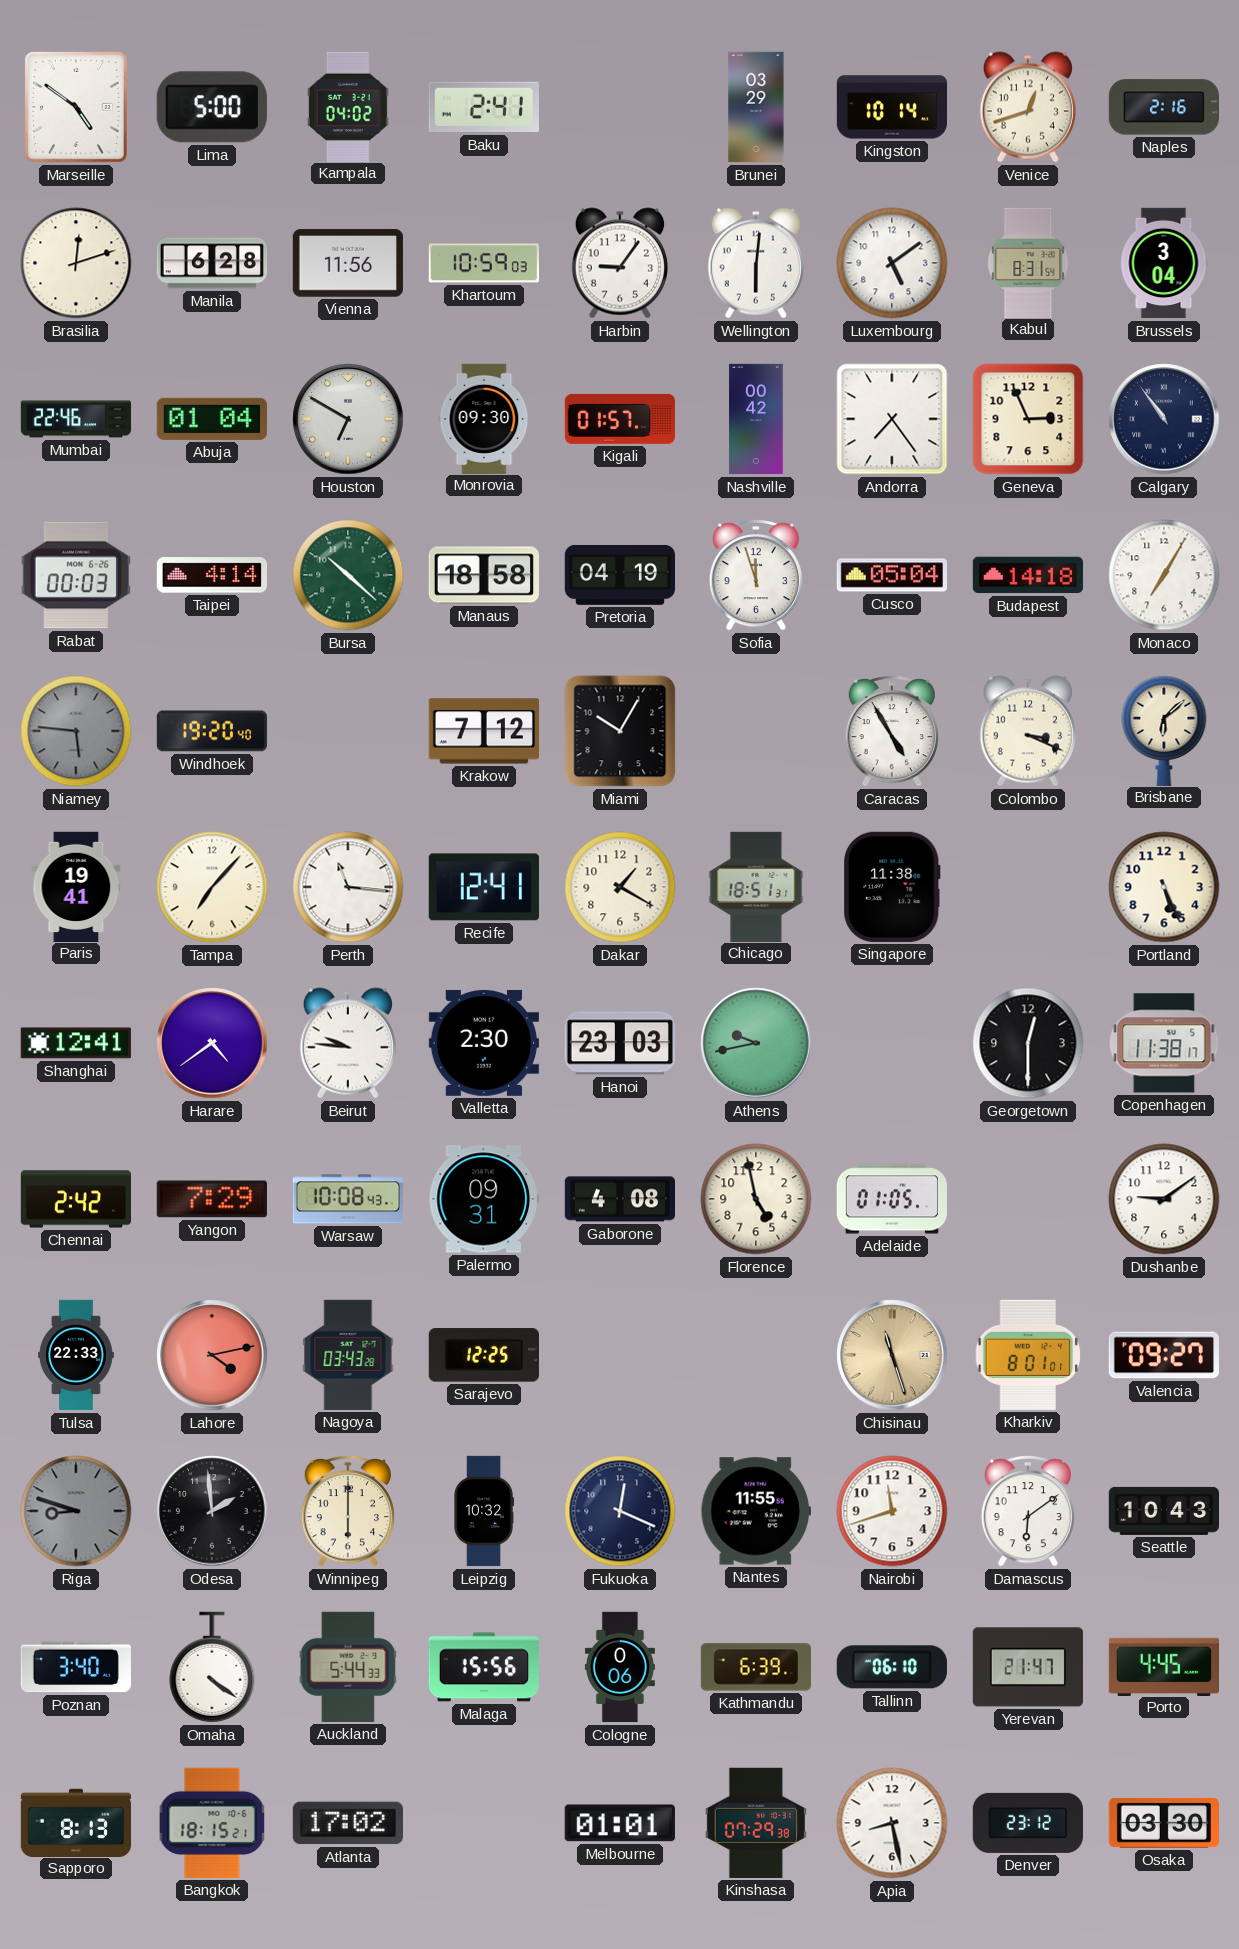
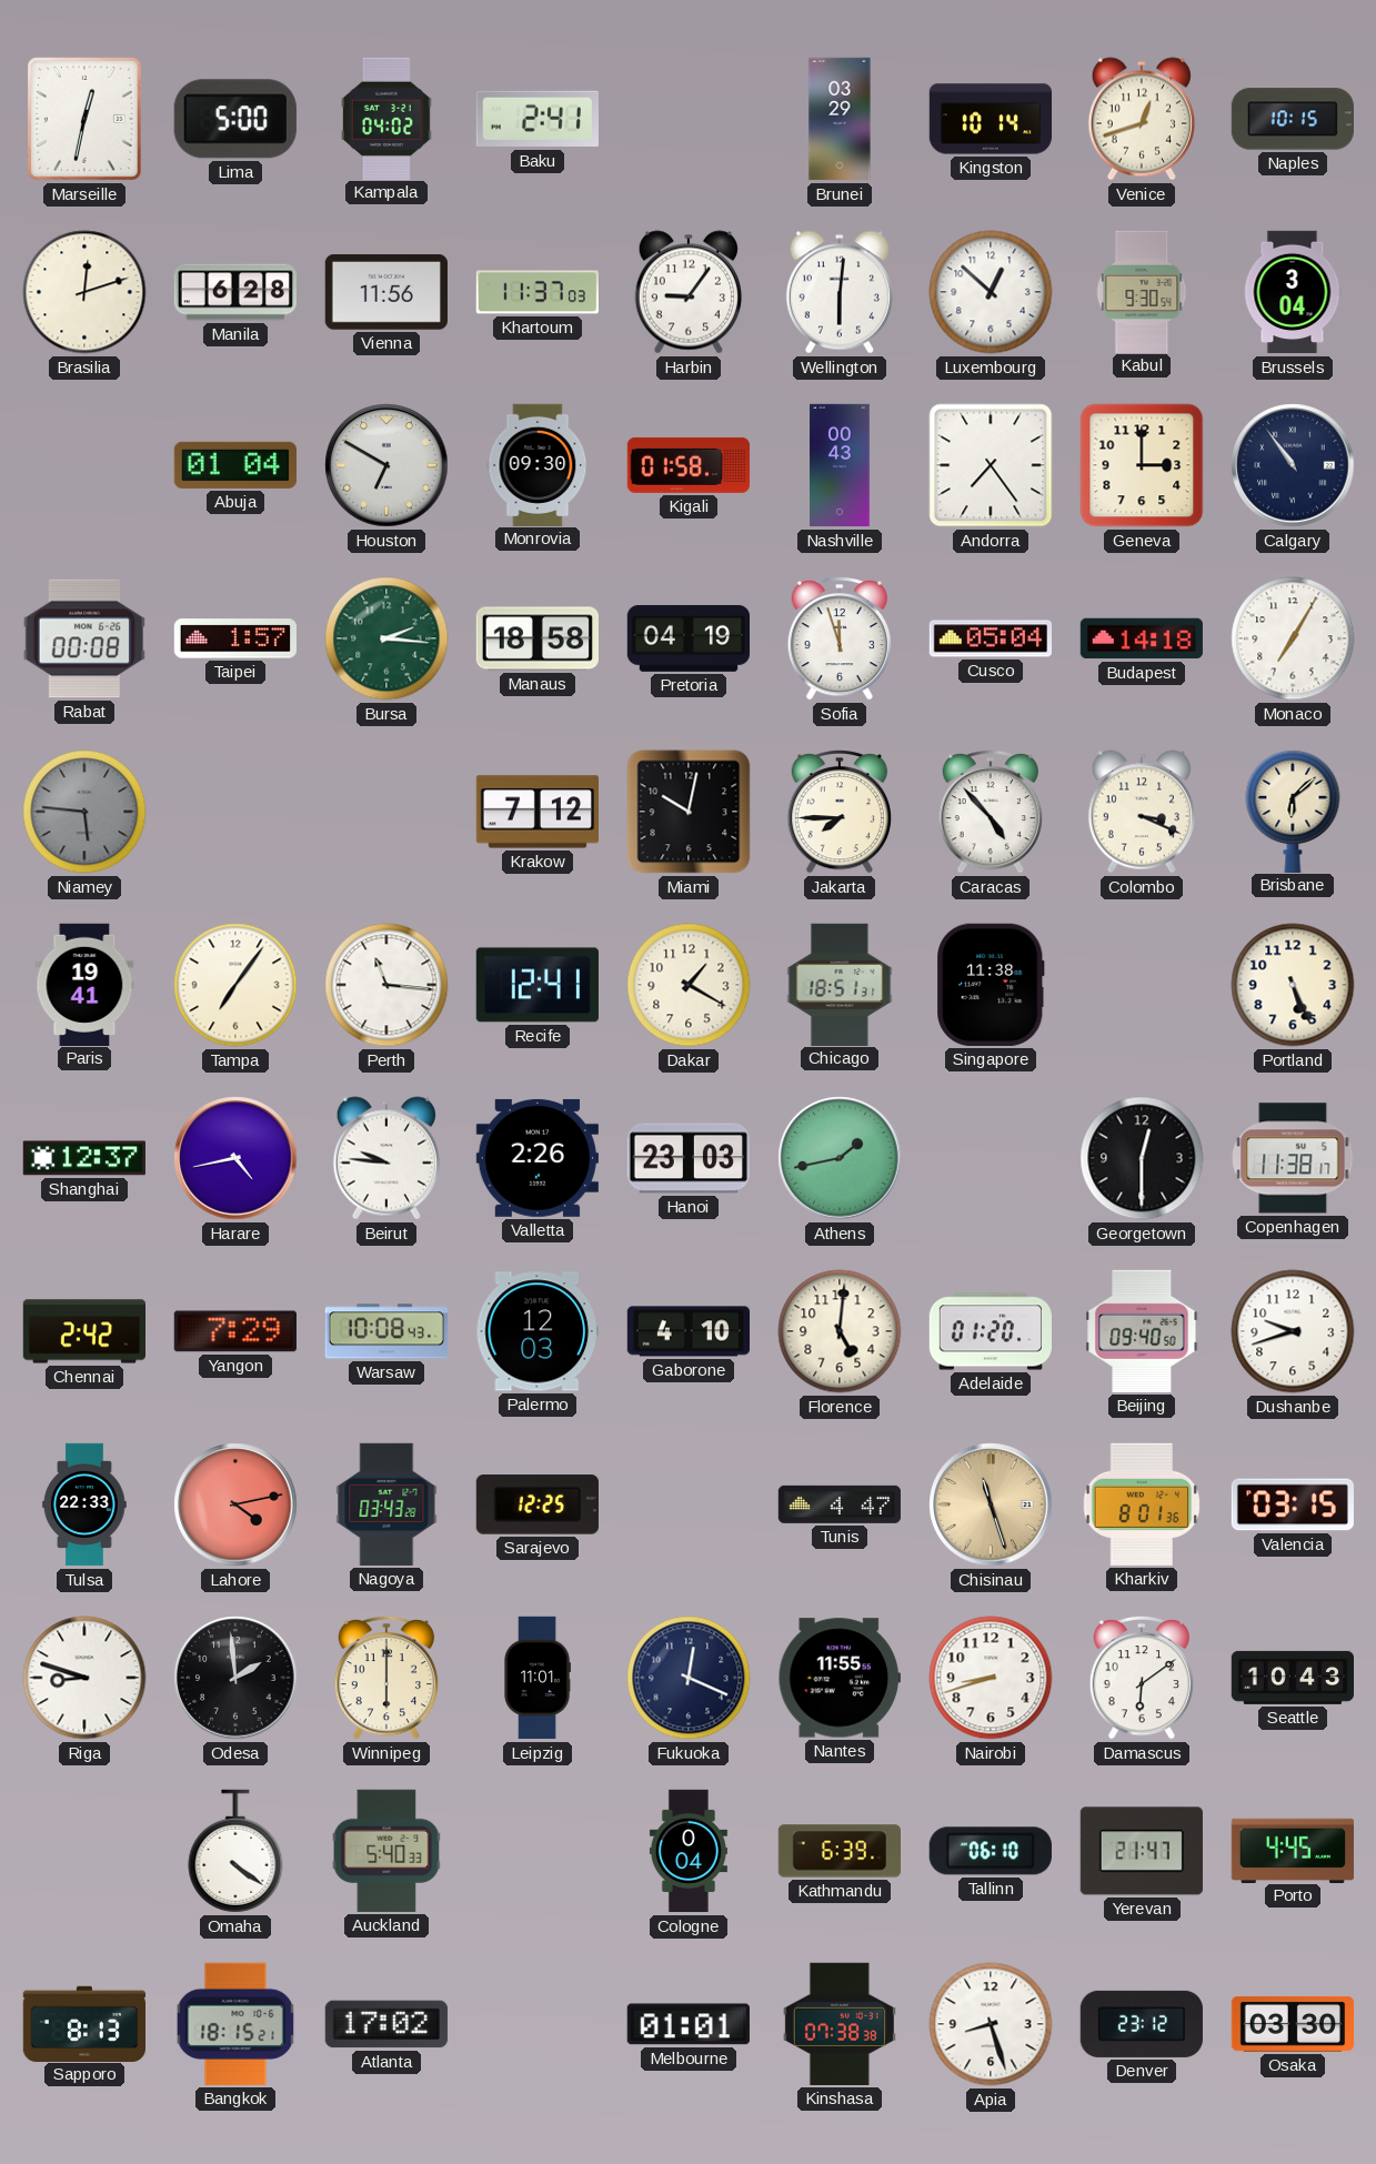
Marseille: 4:51 -> 12:32
Naples: 2:16 -> 10:15
Khartoum: 10:59 -> 11:37
Luxembourg: 5:09 -> 12:52
Kabul: 8:31 -> 9:30
Mumbai: 22:46 -> none
Kigali: 01:57 -> 01:58
Nashville: 00:42 -> 00:43
Geneva: 2:56 -> 3:00
Rabat: 00:03 -> 00:08
Taipei: 4:14 -> 1:57
Bursa: 10:22 -> 2:16
Windhoek: 19:20 -> none
Miami: 10:05 -> 10:02
Jakarta: none -> 7:45
Caracas: 4:55 -> 4:53
Tampa: 7:07 -> 7:06
Shanghai: 12:41 -> 12:37
Harare: 4:39 -> 4:43
Valletta: 2:30 -> 2:26
Athens: 9:43 -> 1:43
Palermo: 09:31 -> 12:03
Gaborone: 4:08 -> 4:10
Florence: 4:58 -> 5:01
Adelaide: 01:05 -> 01:20
Beijing: none -> 09:40
Dushanbe: 9:09 -> 9:42
Tunis: none -> 4:47
Kharkiv: 8:01:01 -> 8:01:36
Valencia: 09:27 -> 03:15
Riga dial: grey -> white
Leipzig: 10:32 -> 11:01
Nairobi: 11:42 -> 8:42
Poznan: 3:40 -> none
Auckland: 5:44 -> 5:40
Malaga: 15:56 -> none
Cologne: 0:06 -> 0:04
Kinshasa: 07:29 -> 07:38
Apia: 8:28 -> 8:27
